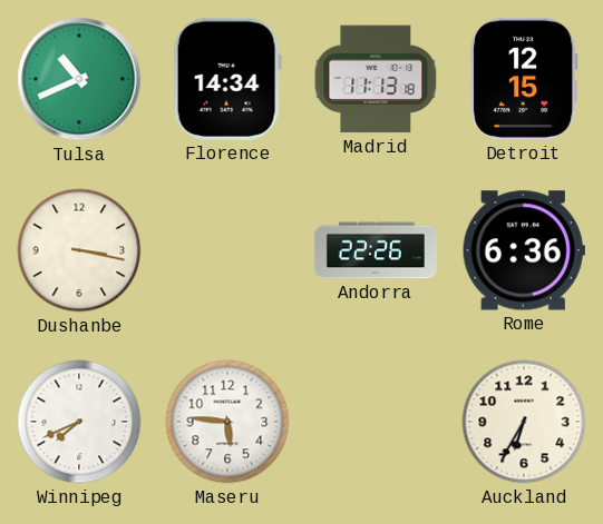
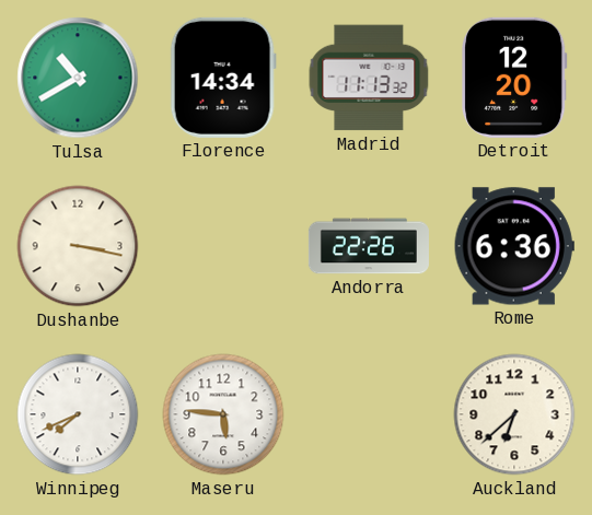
Tulsa: 10:41 -> 10:40
Madrid: 11:13:18 -> 11:13:32
Detroit: 12:15 -> 12:20
Auckland: 6:35 -> 6:38
